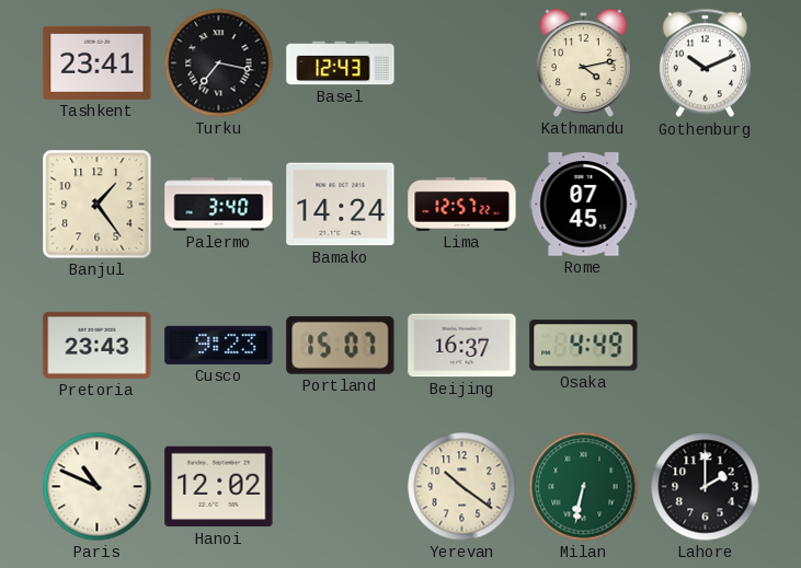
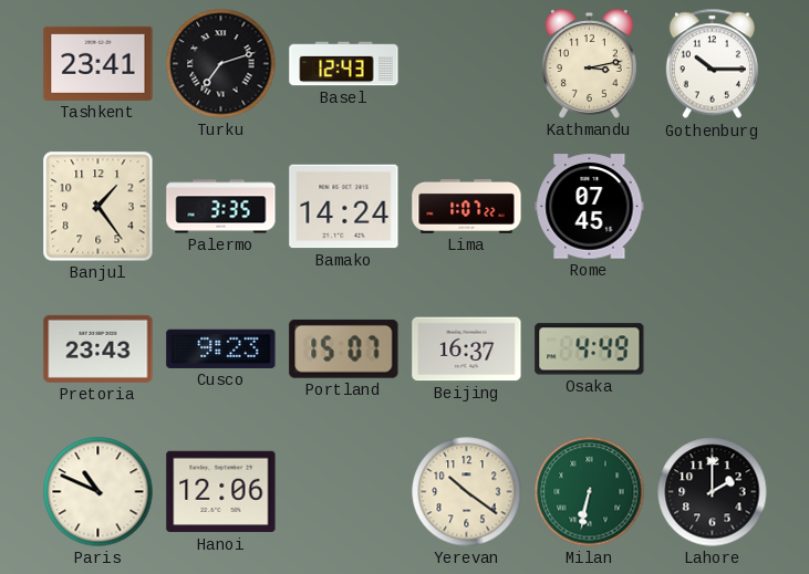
Turku: 7:17 -> 7:12
Kathmandu: 4:13 -> 3:13
Gothenburg: 10:11 -> 10:15
Palermo: 3:40 -> 3:35
Lima: 12:57 -> 1:07
Hanoi: 12:02 -> 12:06
